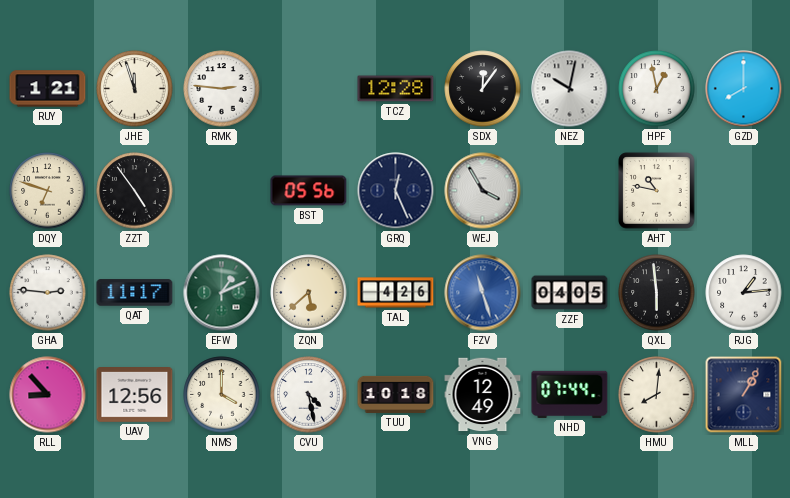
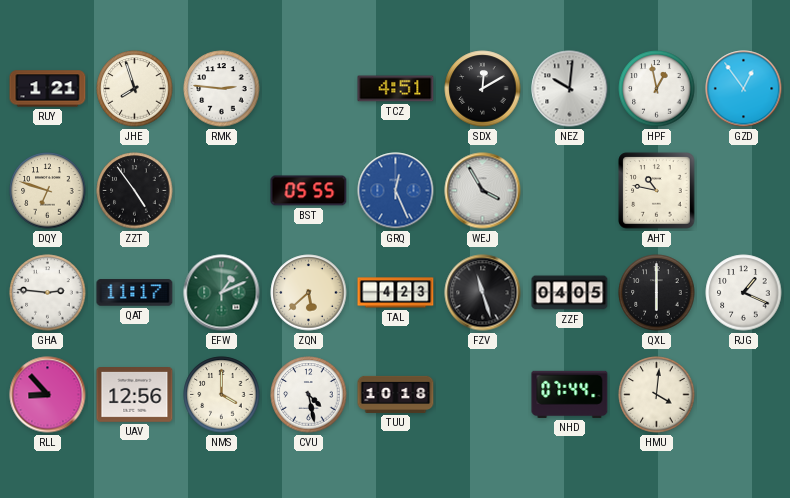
JHE: 11:57 -> 7:57
TCZ: 12:28 -> 4:51
SDX: 12:06 -> 12:10
NEZ: 10:02 -> 10:01
GZD: 8:00 -> 12:54
BST: 05:56 -> 05:55
GRQ dial: navy -> blue
TAL: 4:26 -> 4:23
FZV dial: blue -> black
QXL: 5:59 -> 6:00
RJG: 1:14 -> 1:19
VNG: 12:49 -> none
HMU: 8:01 -> 4:01
MLL: 1:05 -> none
